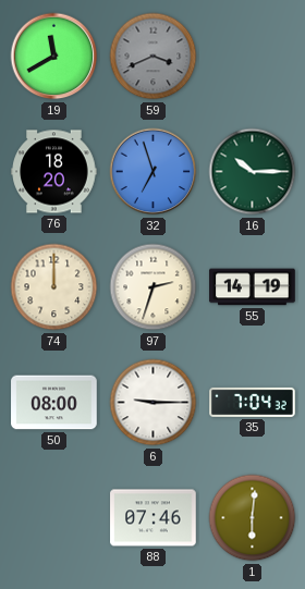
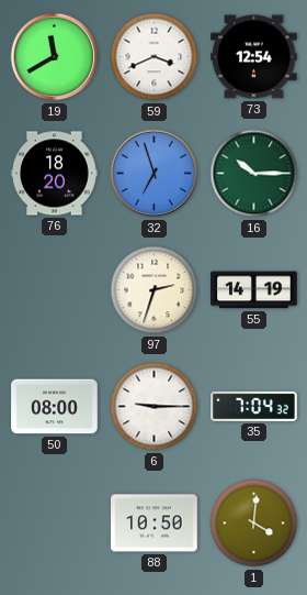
59 dial: grey -> white
73: none -> 12:54
74: 12:00 -> none
88: 07:46 -> 10:50
1: 6:01 -> 4:01
